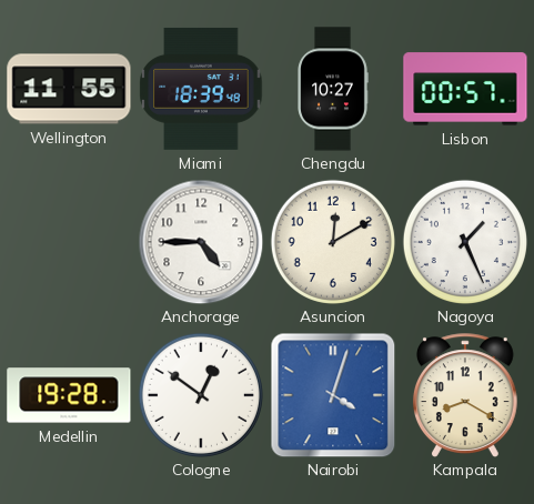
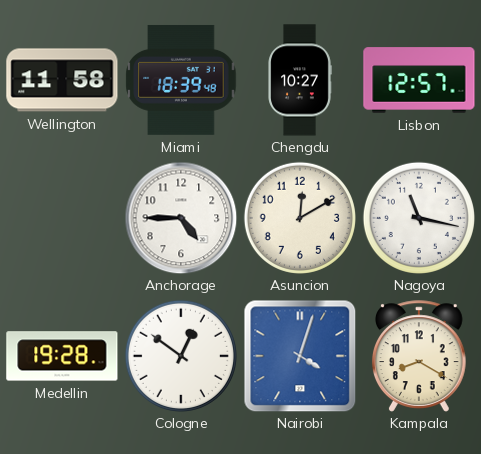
Wellington: 11:55 -> 11:58
Lisbon: 00:57 -> 12:57
Nagoya: 1:26 -> 11:17
